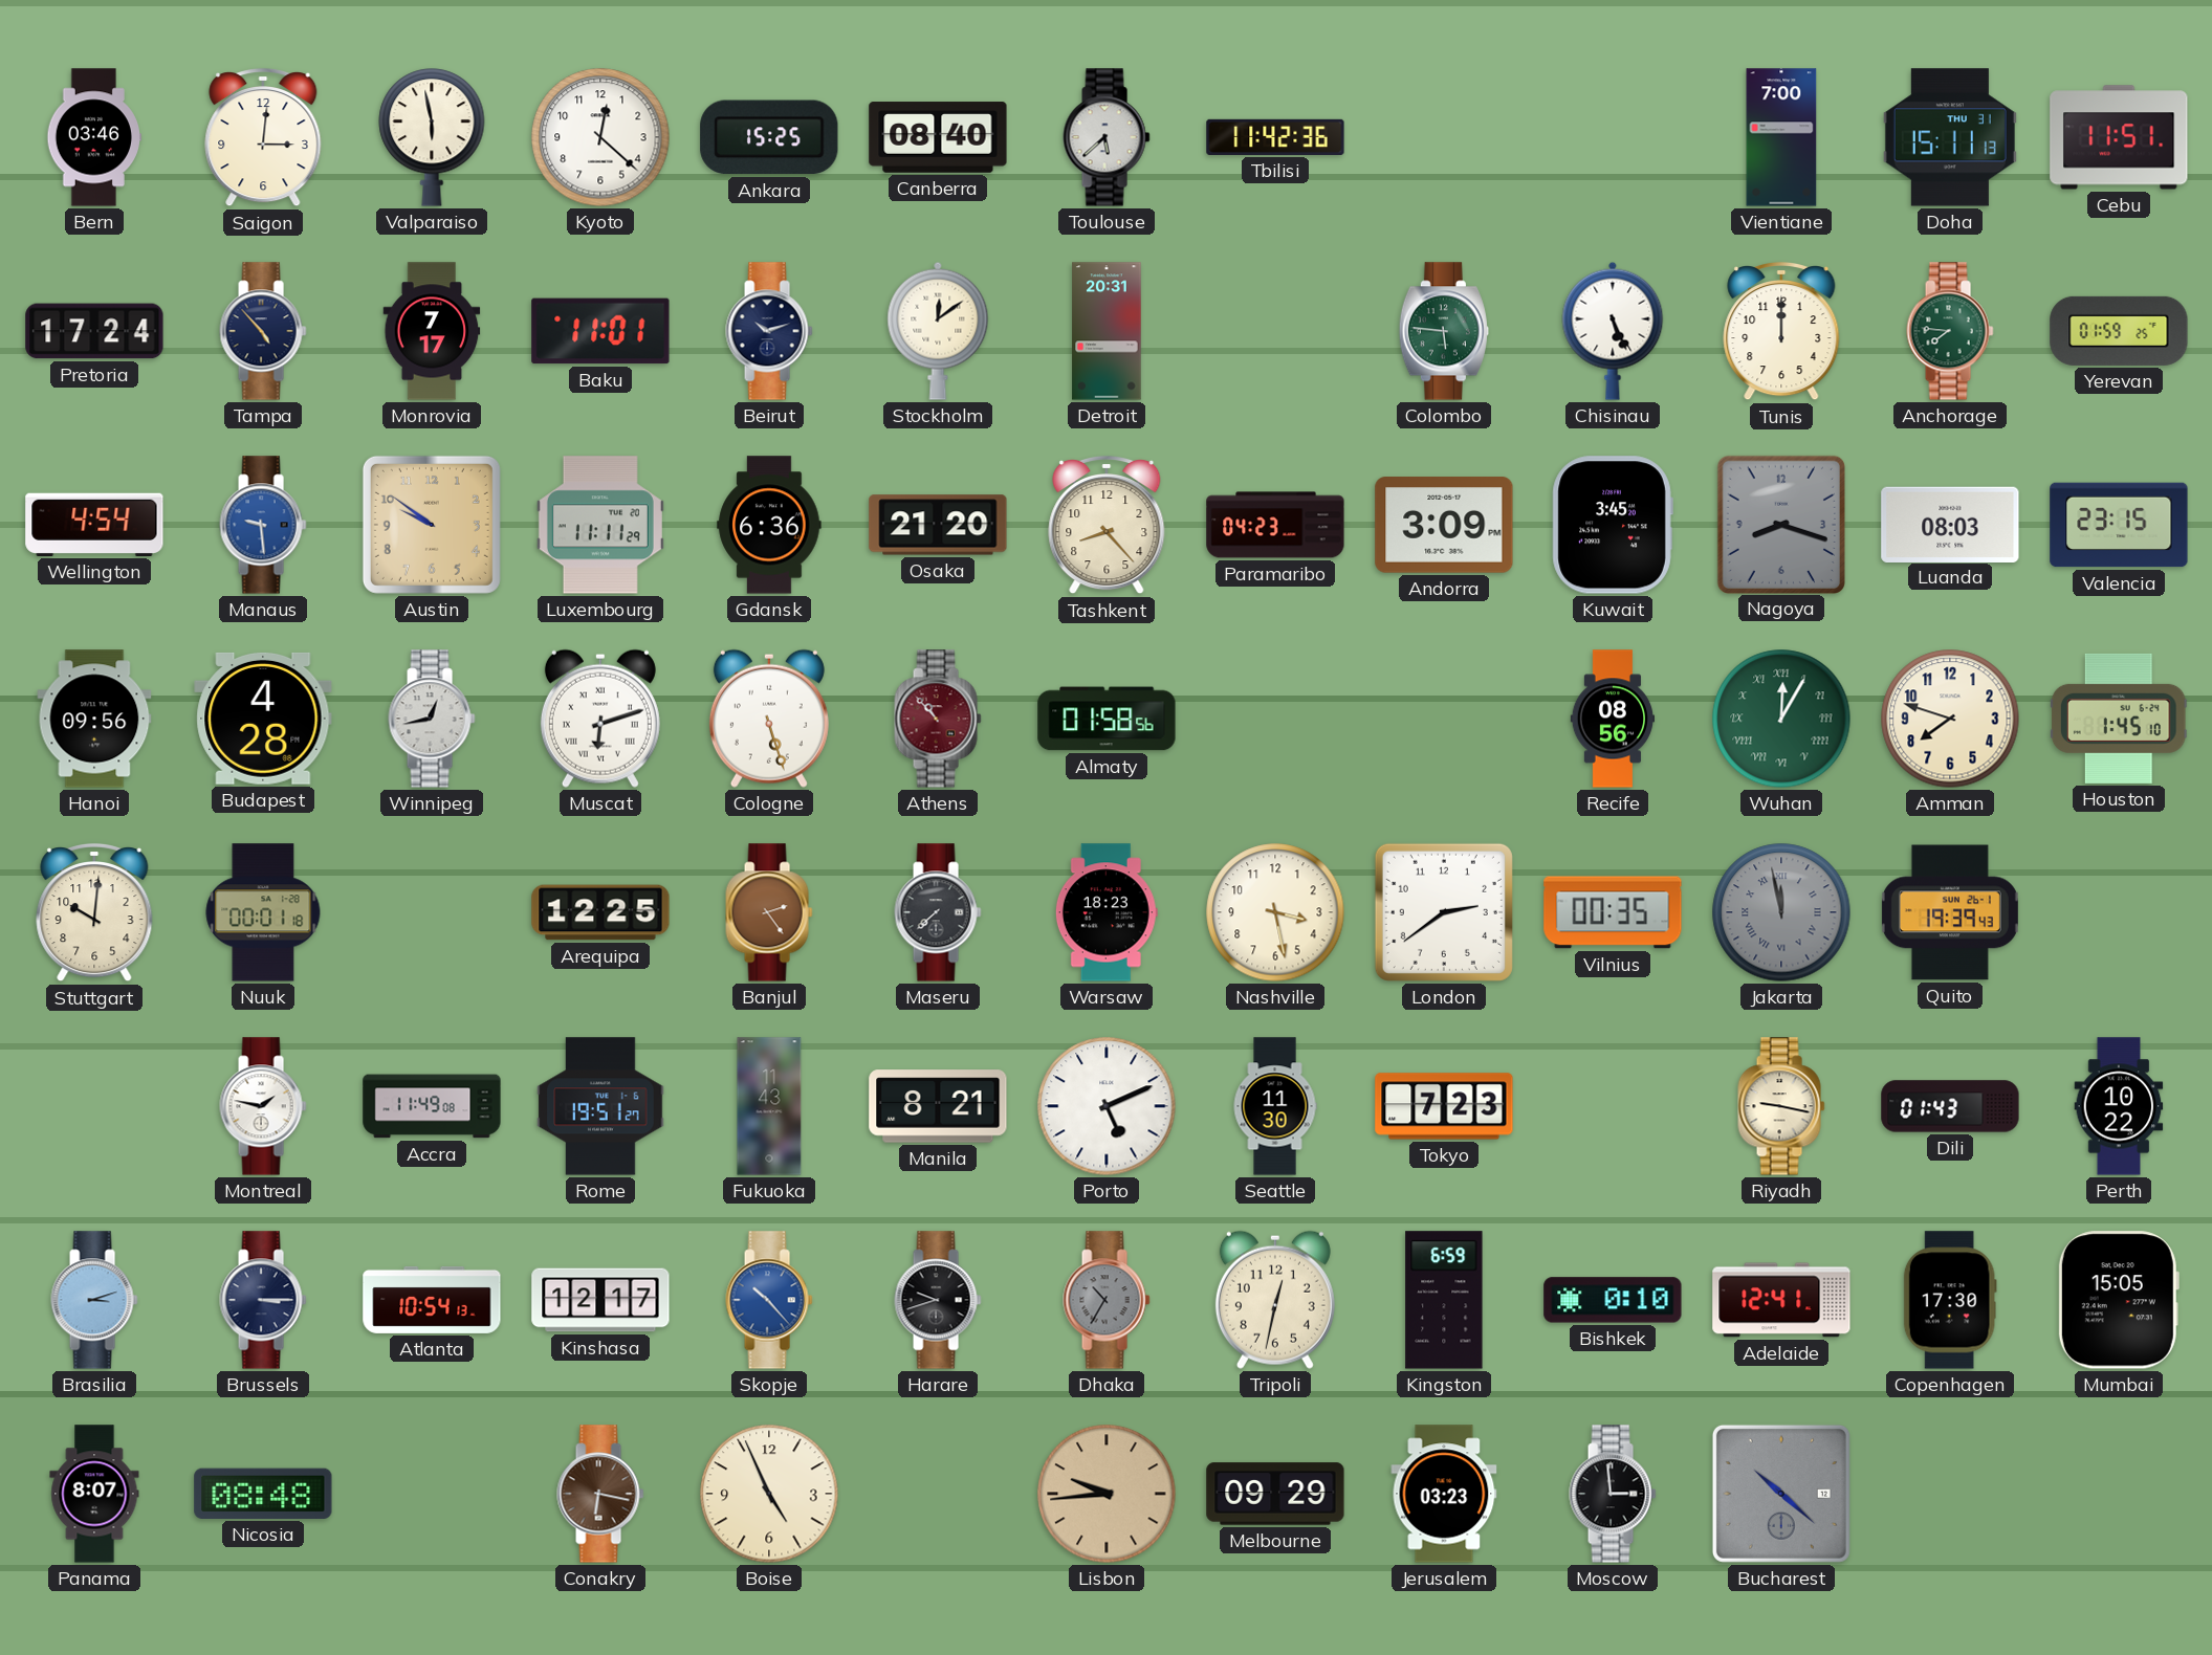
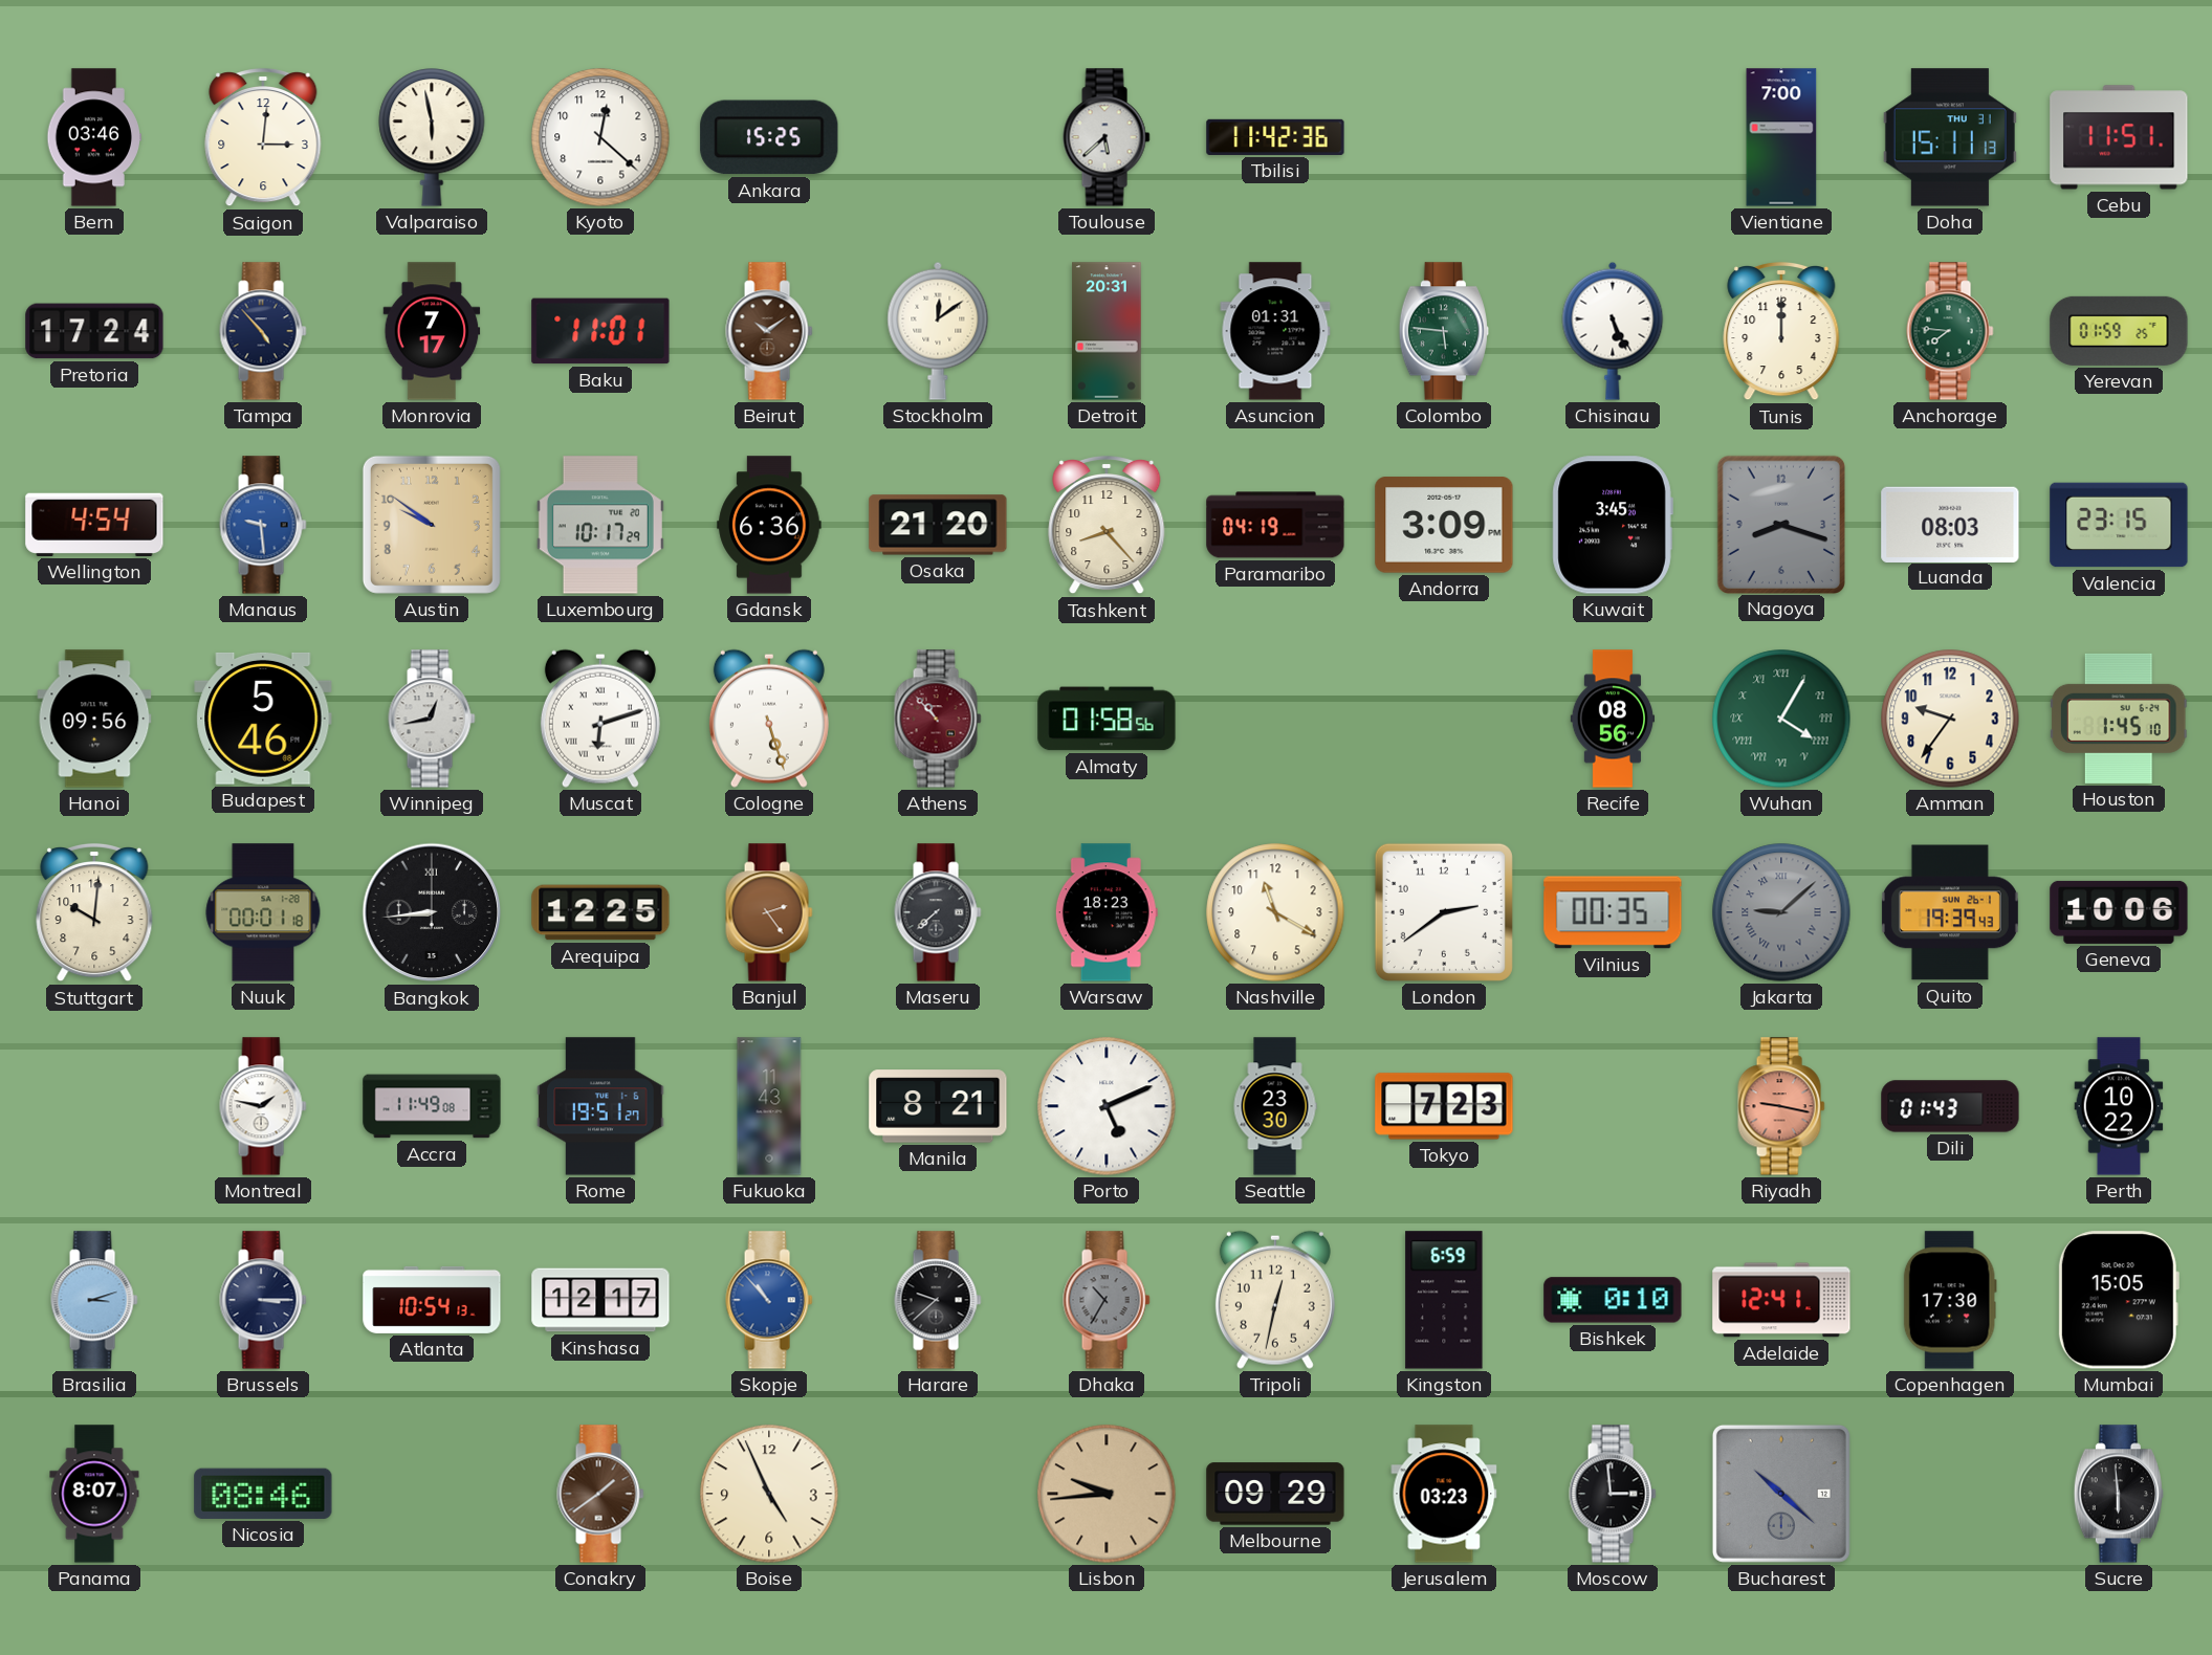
Canberra: 08:40 -> none
Beirut: 10:12 -> 10:09
Beirut dial: navy -> brown
Asuncion: none -> 01:31
Luxembourg: 11:11 -> 10:17
Paramaribo: 04:23 -> 04:19
Budapest: 4:28 -> 5:46
Wuhan: 12:05 -> 4:05
Amman: 7:48 -> 9:36
Bangkok: none -> 8:44
Nashville: 3:28 -> 11:20
Jakarta: 11:58 -> 9:08
Geneva: none -> 10:06
Seattle: 11:30 -> 23:30
Riyadh dial: cream -> salmon
Skopje: 10:23 -> 10:53
Harare: 9:42 -> 9:38
Nicosia: 08:48 -> 08:46
Conakry: 6:17 -> 1:39
Sucre: none -> 5:59
